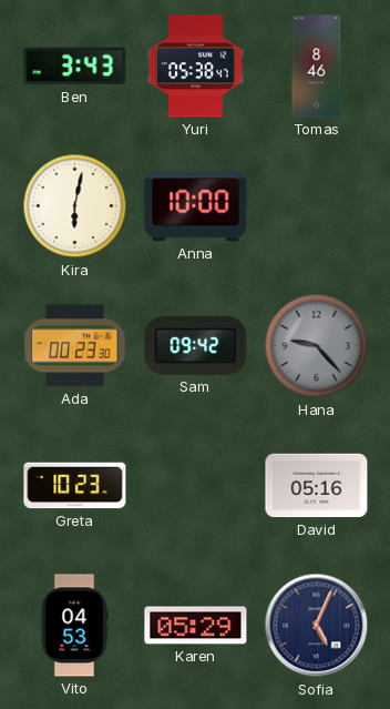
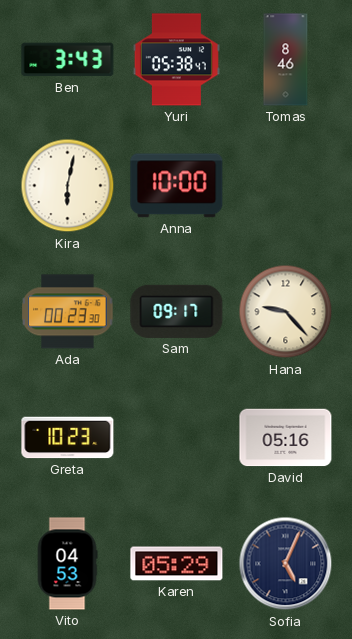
Sam: 09:42 -> 09:17
Hana dial: grey -> cream
